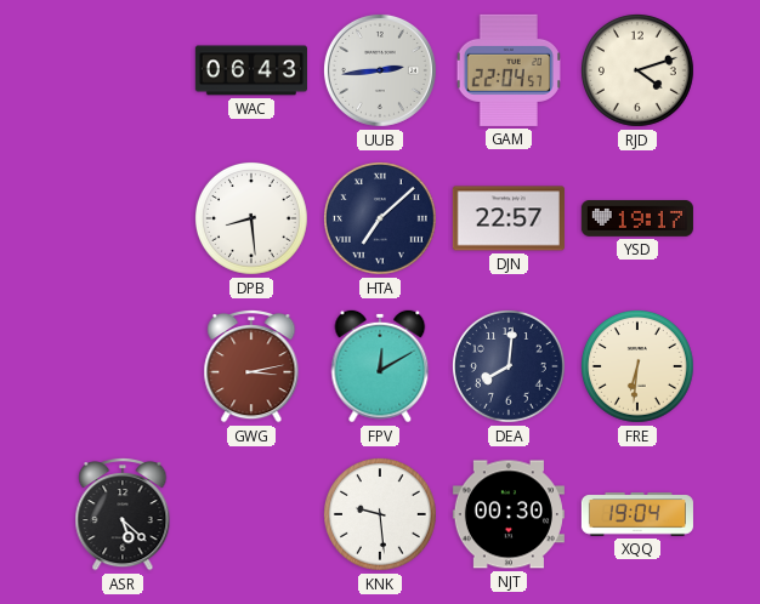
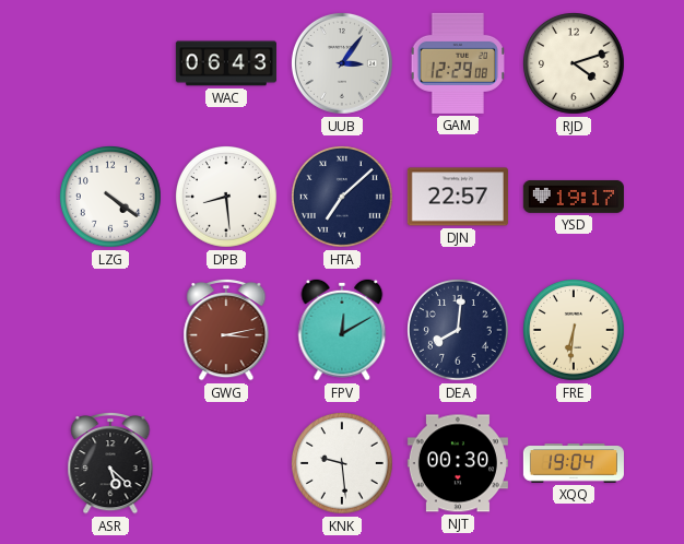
UUB: 2:44 -> 3:06
GAM: 22:04 -> 12:29
LZG: none -> 4:21
